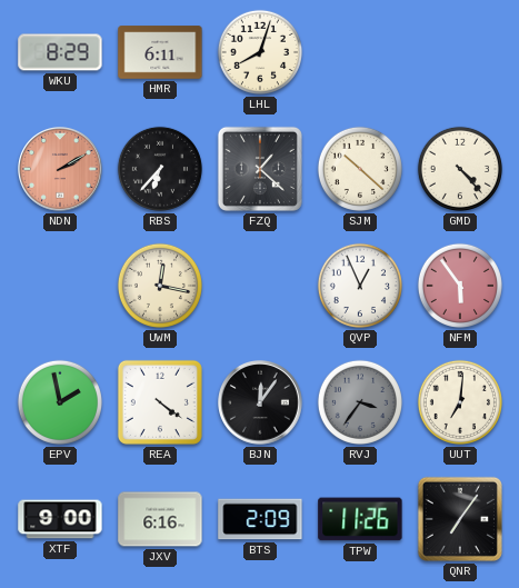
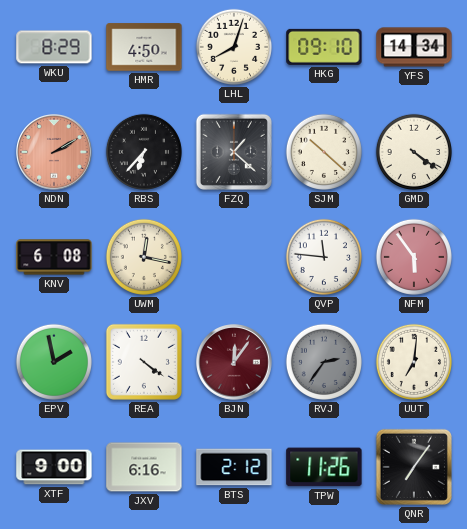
HMR: 6:11 -> 4:50
HKG: none -> 09:10
YFS: none -> 14:34
GMD: 4:23 -> 4:21
KNV: none -> 6:08
QVP: 12:56 -> 11:46
BJN dial: black -> burgundy
RVJ: 3:36 -> 2:36
BTS: 2:09 -> 2:12
